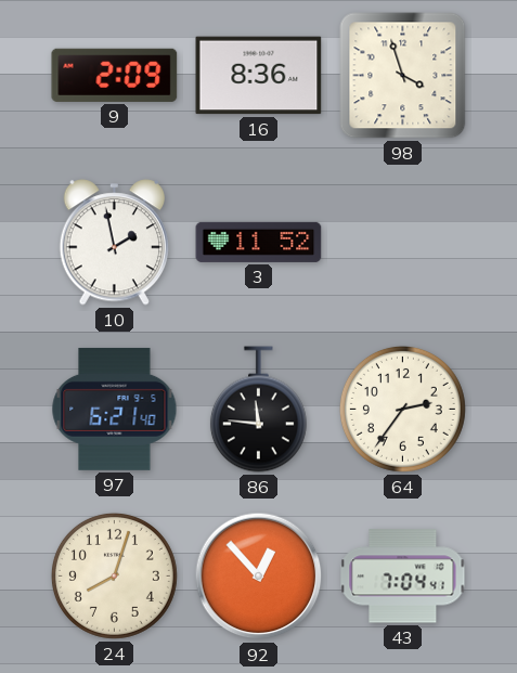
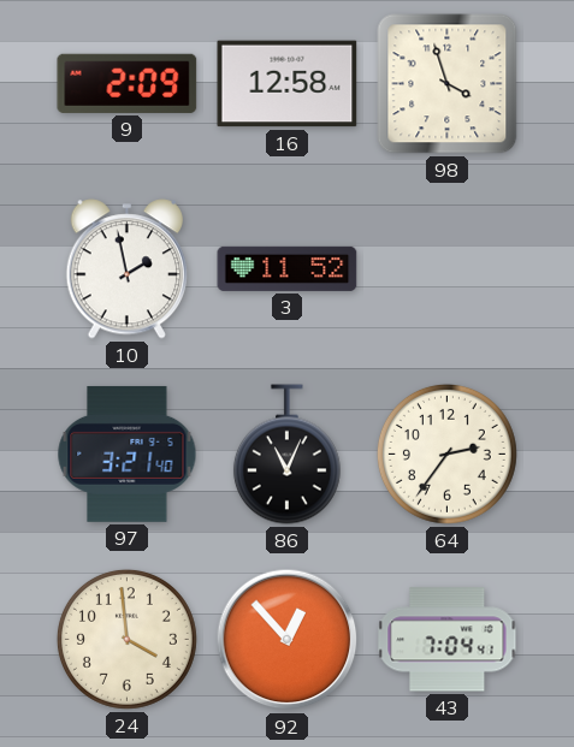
16: 8:36 -> 12:58
97: 6:21 -> 3:21
86: 11:46 -> 11:04
24: 8:03 -> 3:59
